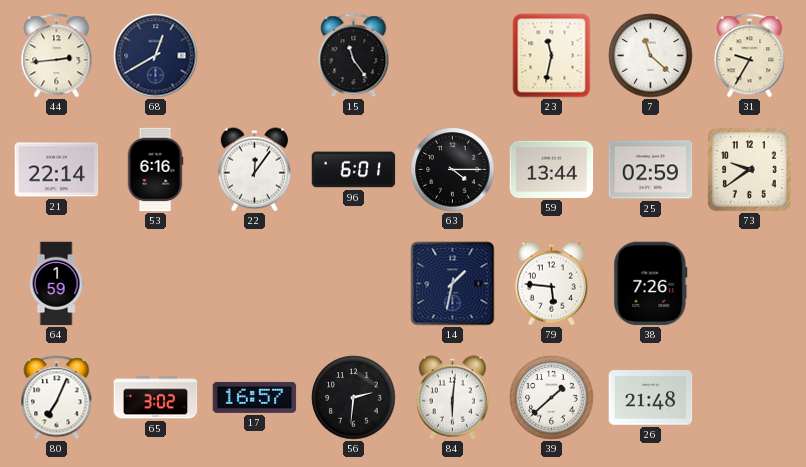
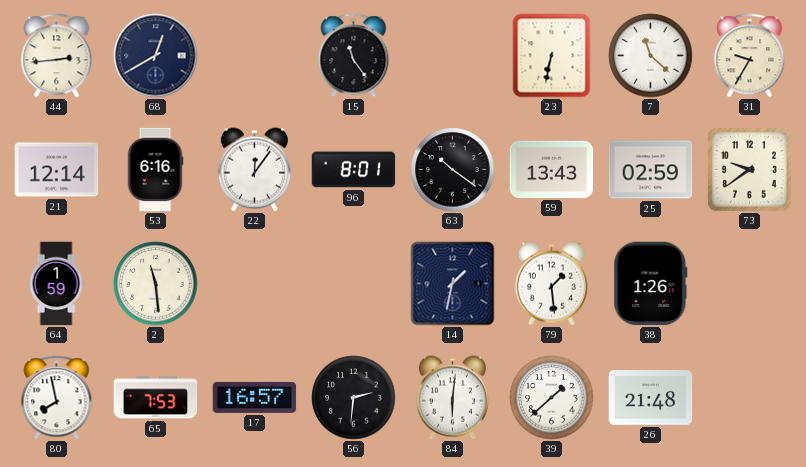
23: 11:32 -> 6:32
21: 22:14 -> 12:14
96: 6:01 -> 8:01
63: 4:15 -> 10:21
59: 13:44 -> 13:43
2: none -> 11:29
79: 5:46 -> 1:29
38: 7:26 -> 1:26
80: 7:04 -> 7:58
65: 3:02 -> 7:53
